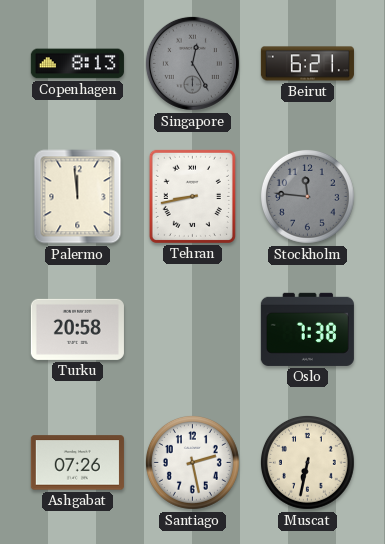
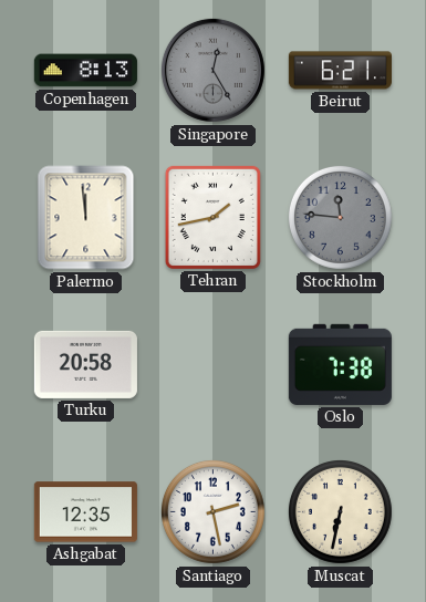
Tehran: 8:43 -> 1:43
Ashgabat: 07:26 -> 12:35
